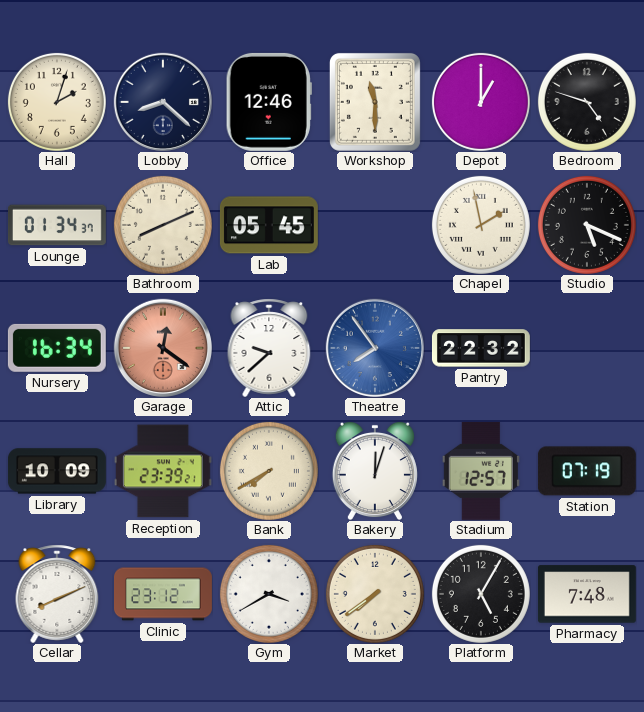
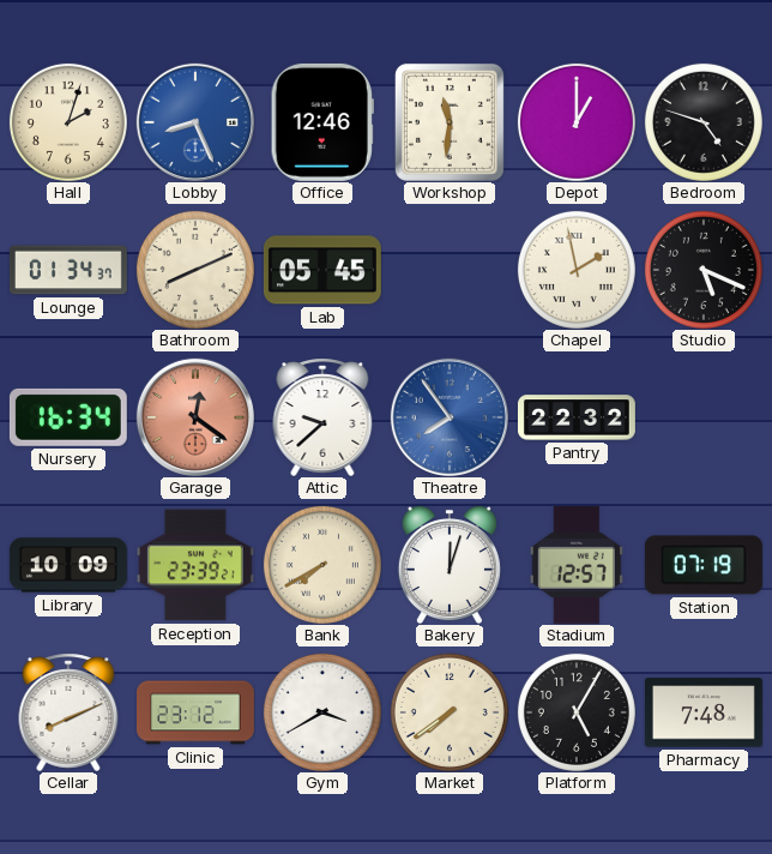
Lobby: 8:22 -> 8:26
Lobby dial: navy -> blue
Workshop: 11:30 -> 11:31
